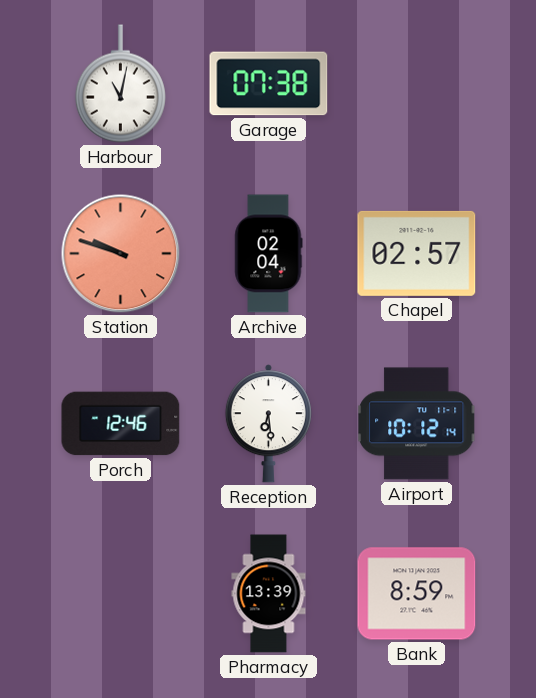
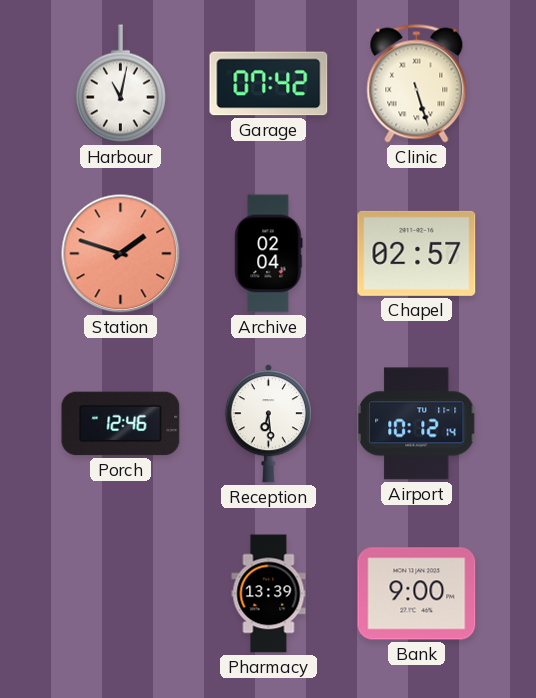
Garage: 07:38 -> 07:42
Clinic: none -> 5:27
Station: 9:48 -> 1:48
Bank: 8:59 -> 9:00
